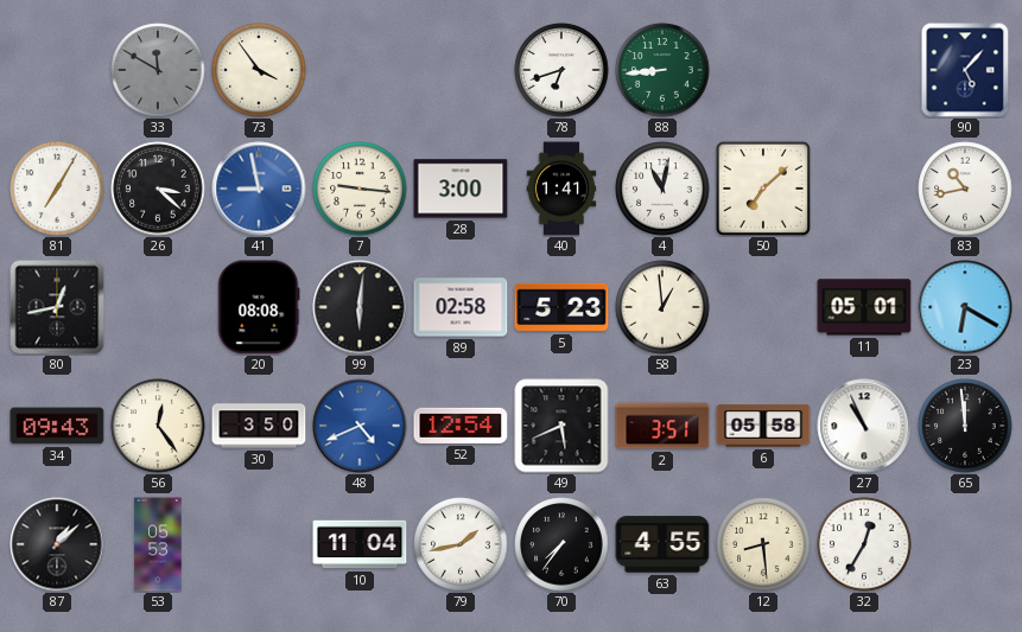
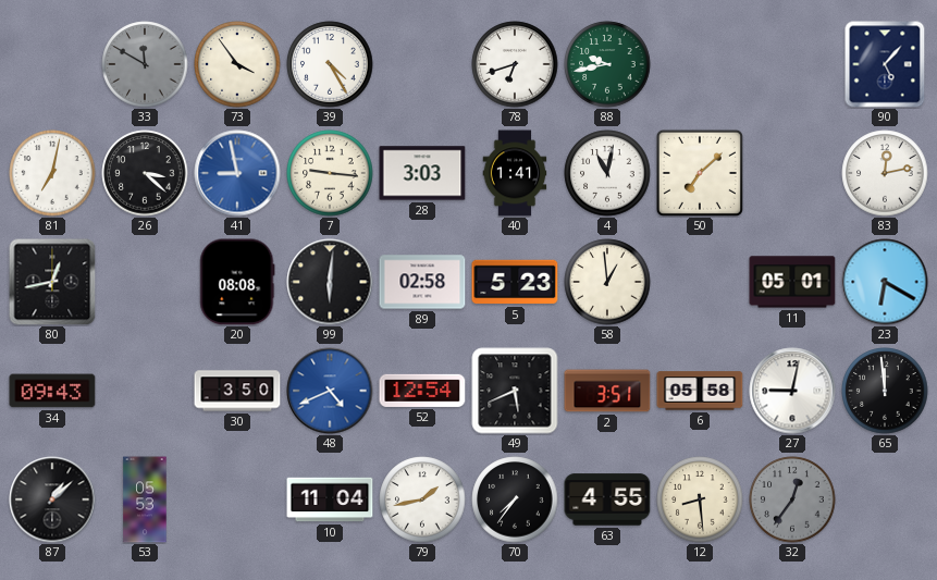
39: none -> 4:25
88: 8:44 -> 9:43
81: 7:05 -> 7:02
28: 3:00 -> 3:03
83: 10:43 -> 12:13
56: 12:24 -> none
27: 10:56 -> 9:02
32: 12:35 -> 12:36
32 dial: white -> grey
